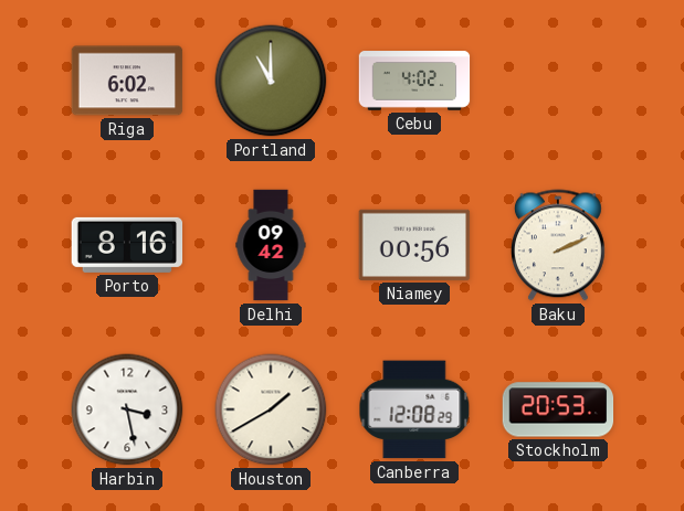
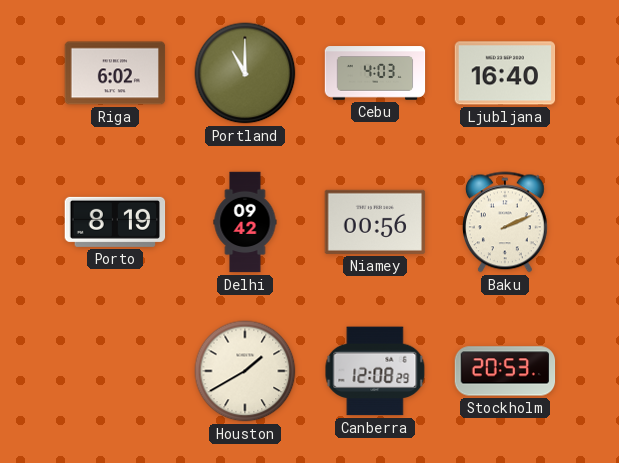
Cebu: 4:02 -> 4:03
Ljubljana: none -> 16:40
Porto: 8:16 -> 8:19
Harbin: 3:28 -> none
